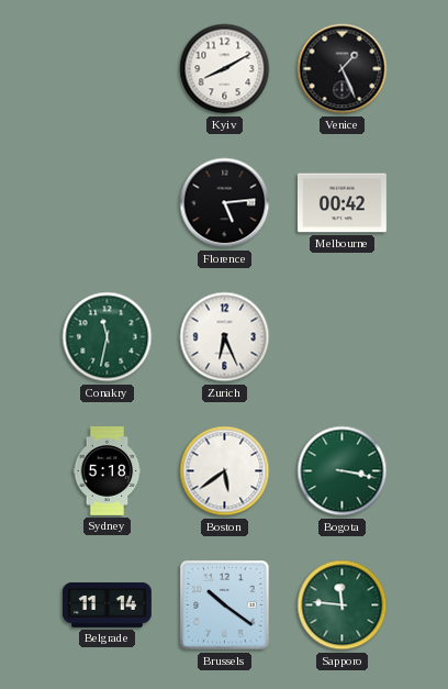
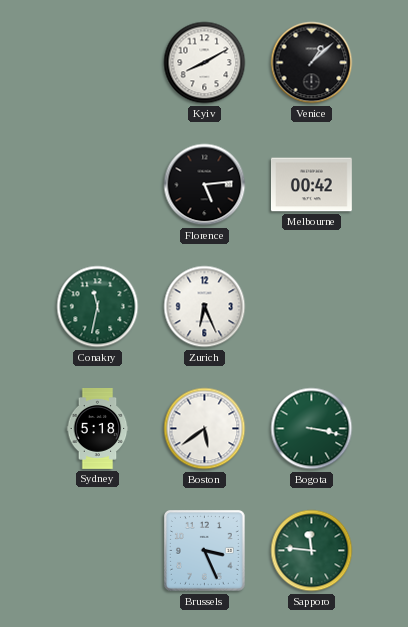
Venice: 1:26 -> 1:08
Belgrade: 11:14 -> none
Brussels: 10:21 -> 3:26
